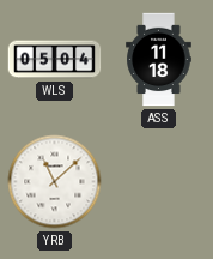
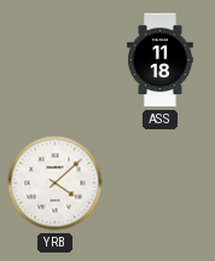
WLS: 05:04 -> none
YRB: 11:08 -> 4:08
